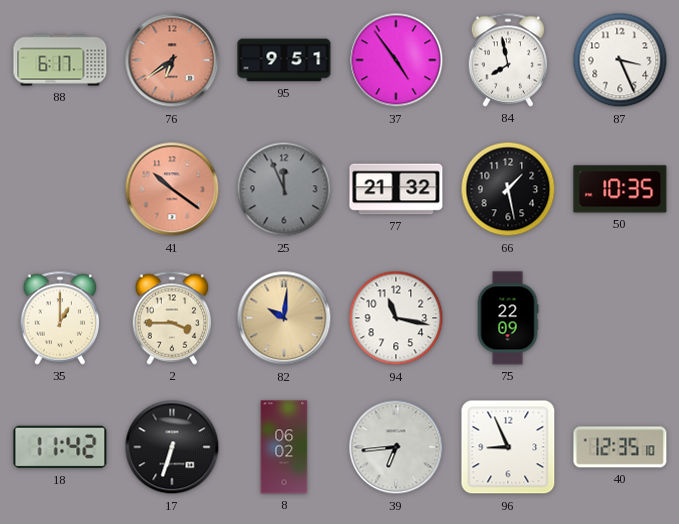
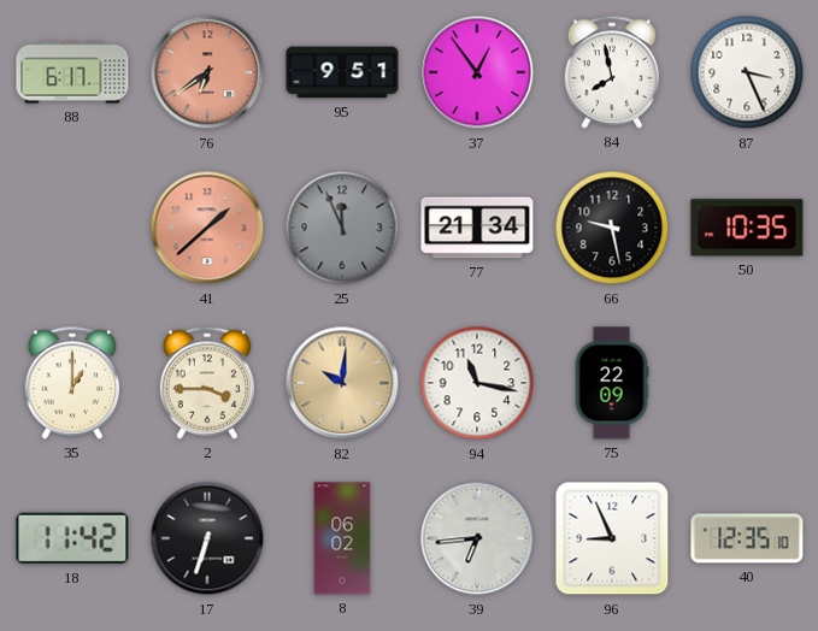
37: 4:54 -> 12:54
41: 10:21 -> 1:38
77: 21:32 -> 21:34
66: 1:28 -> 9:28
